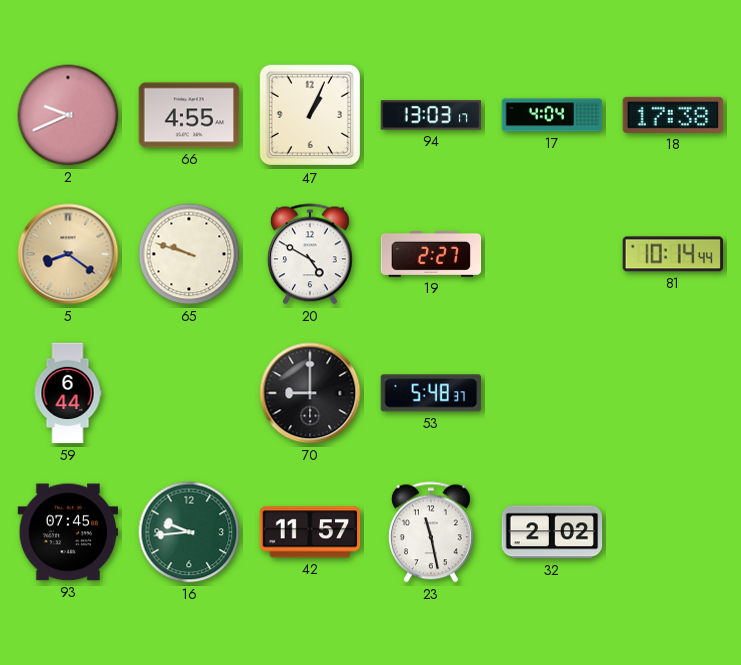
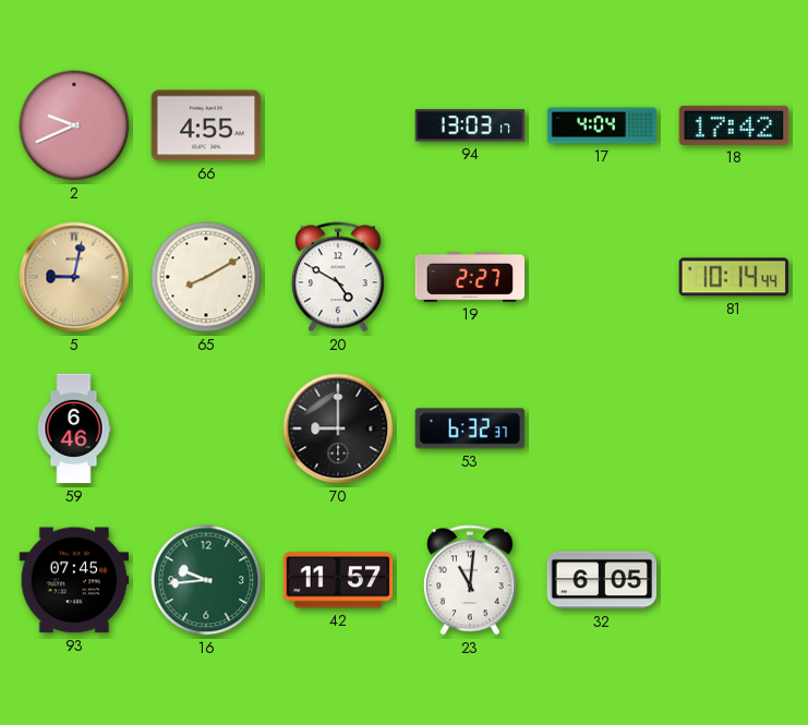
47: 1:04 -> none
18: 17:38 -> 17:42
5: 8:21 -> 9:02
65: 9:48 -> 8:10
59: 6:44 -> 6:46
53: 5:48 -> 6:32
23: 11:28 -> 11:01
32: 2:02 -> 6:05
